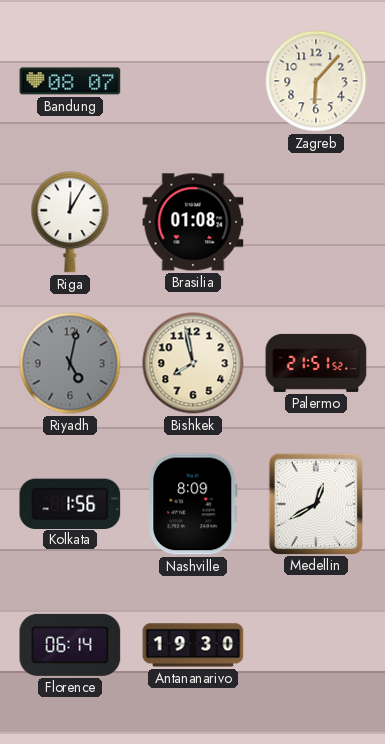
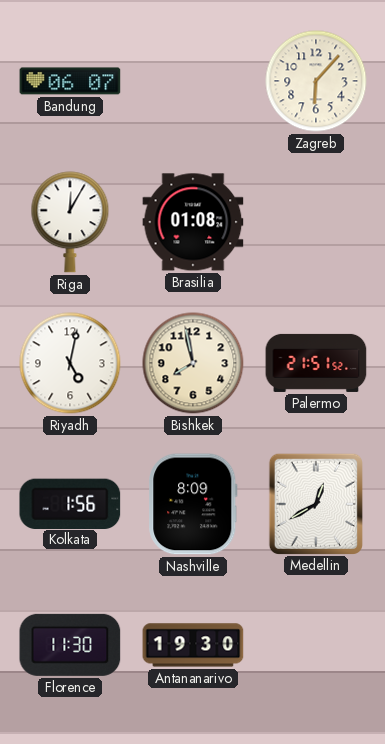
Bandung: 08:07 -> 06:07
Riyadh dial: grey -> white
Florence: 06:14 -> 11:30
